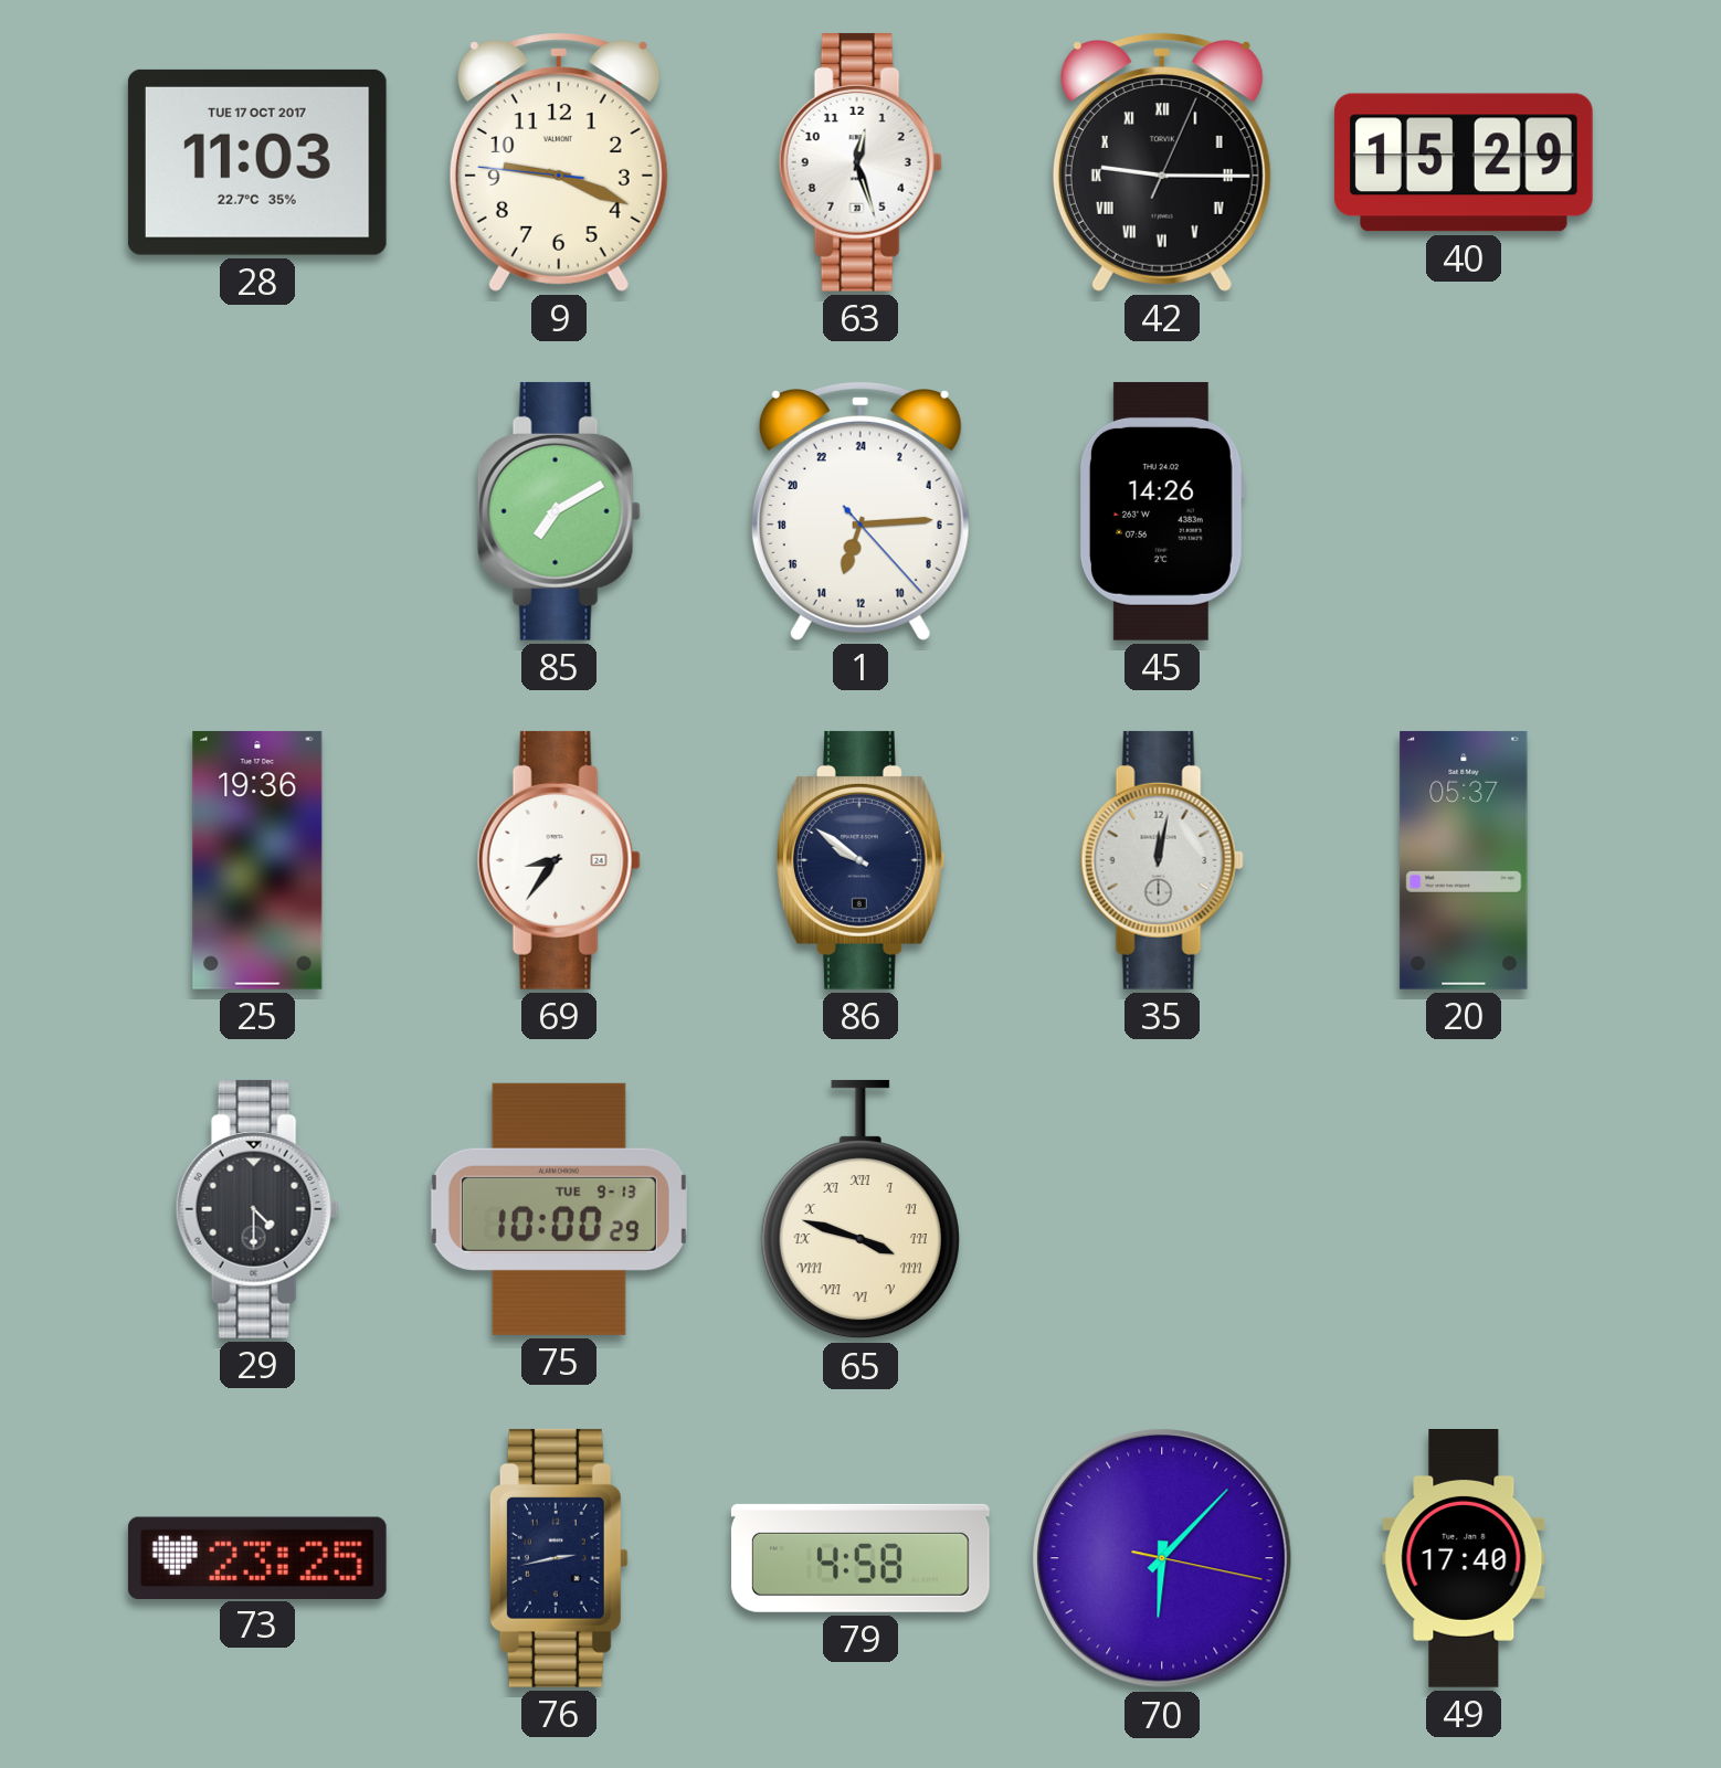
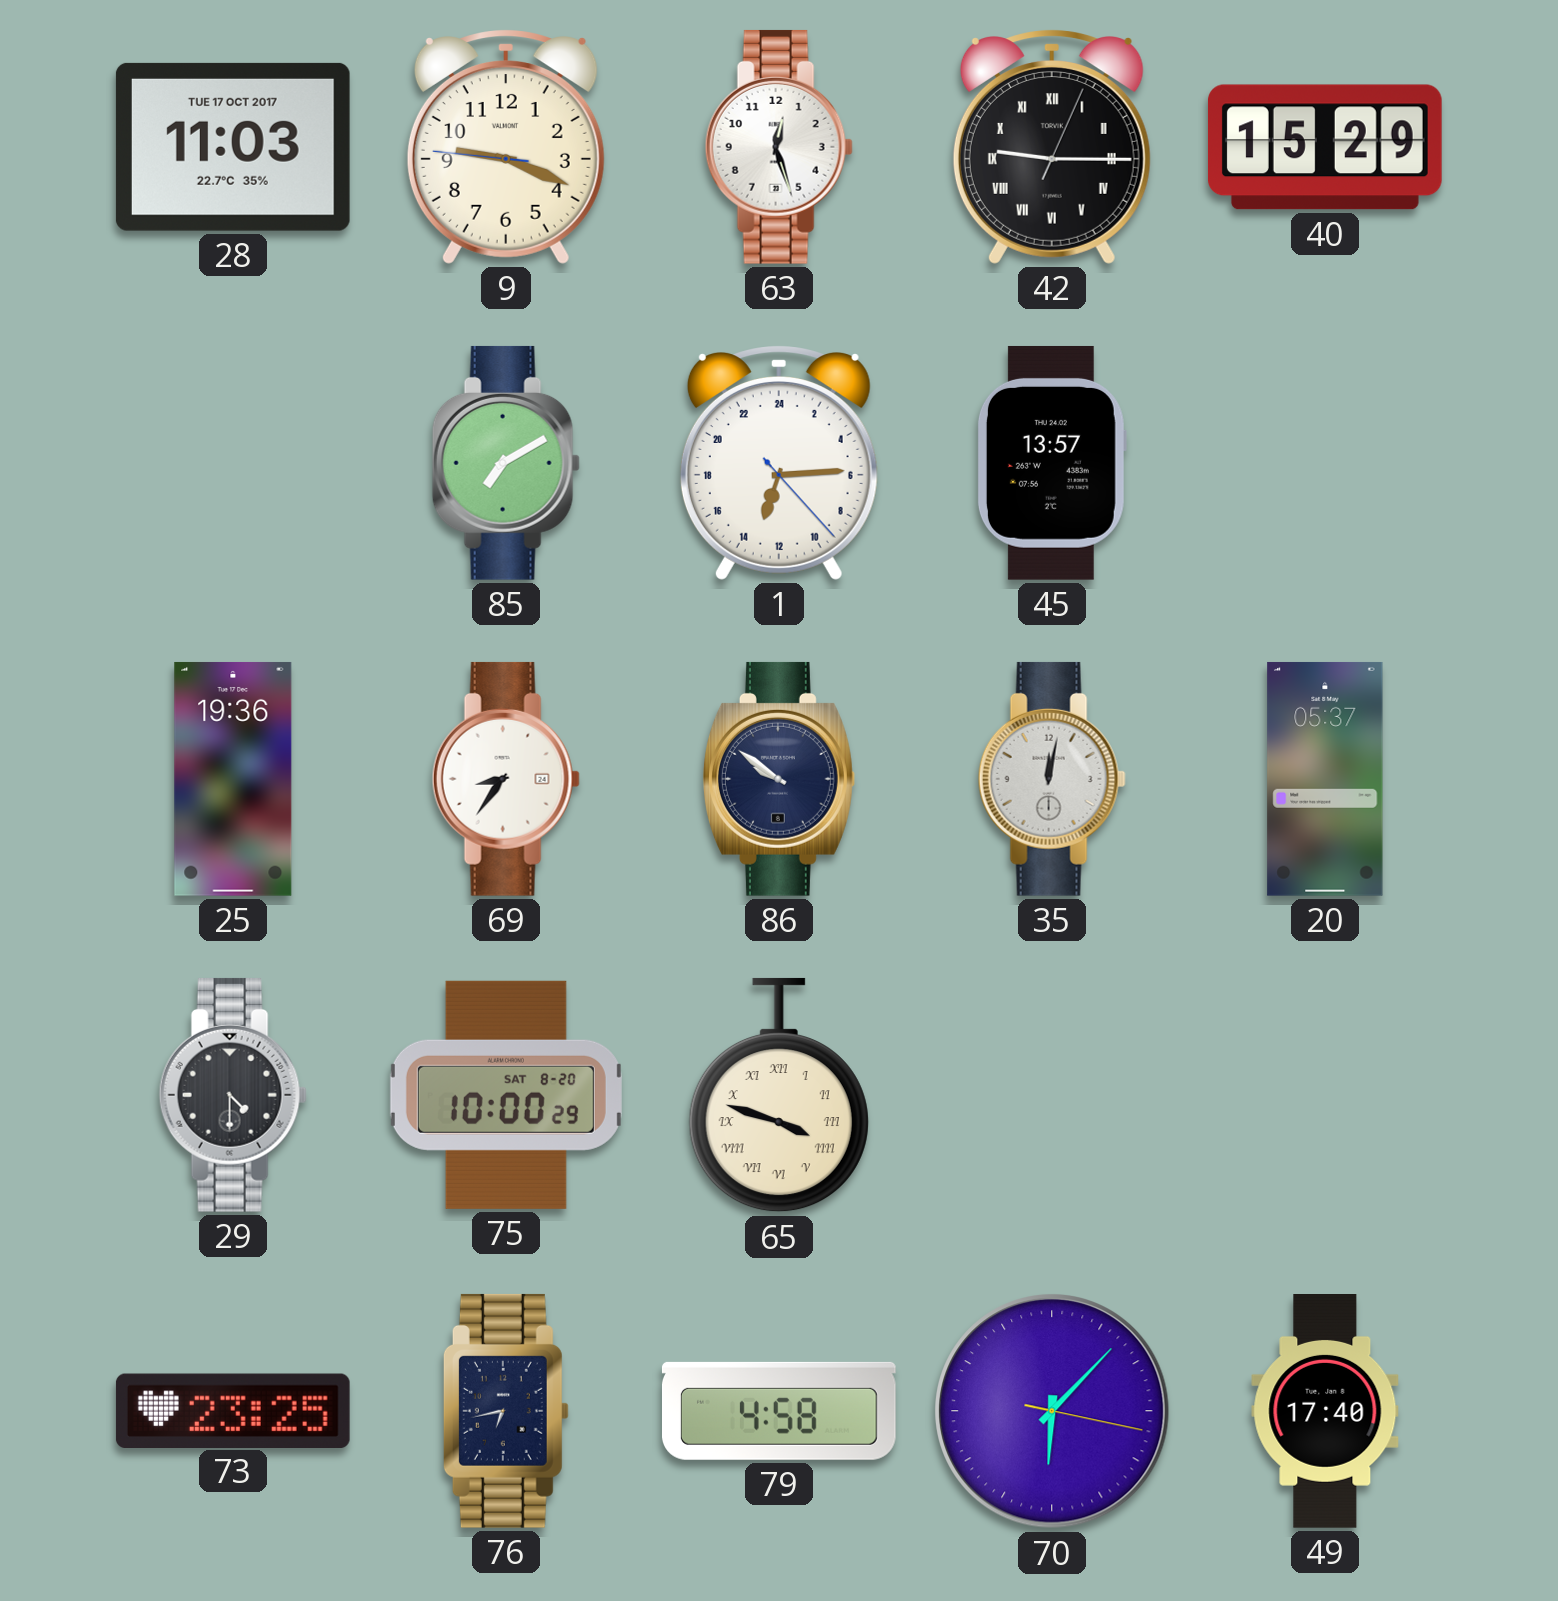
45: 14:26 -> 13:57
75 date: TUE 9-13 -> SAT 8-20
76: 2:43 -> 6:43
